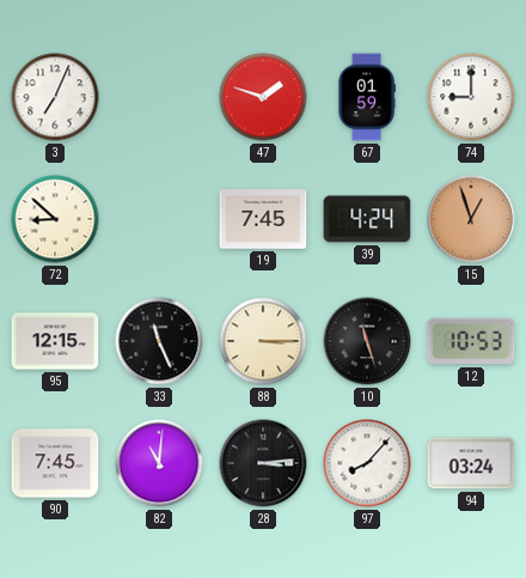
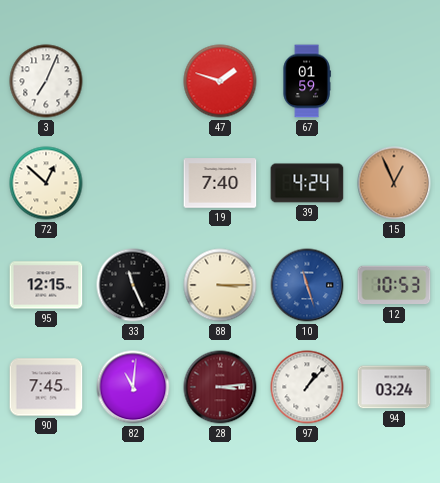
74: 9:00 -> none
72: 8:52 -> 12:52
19: 7:45 -> 7:40
15: 12:57 -> 12:56
10 dial: black -> blue
28 dial: black -> burgundy
97: 8:07 -> 1:07
